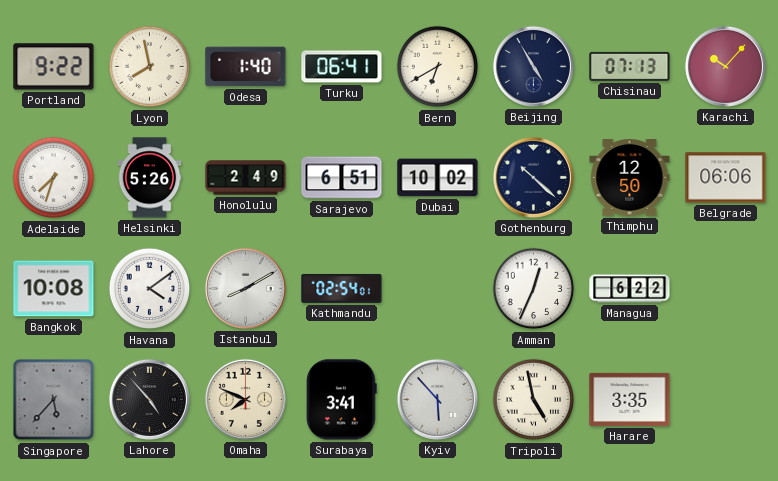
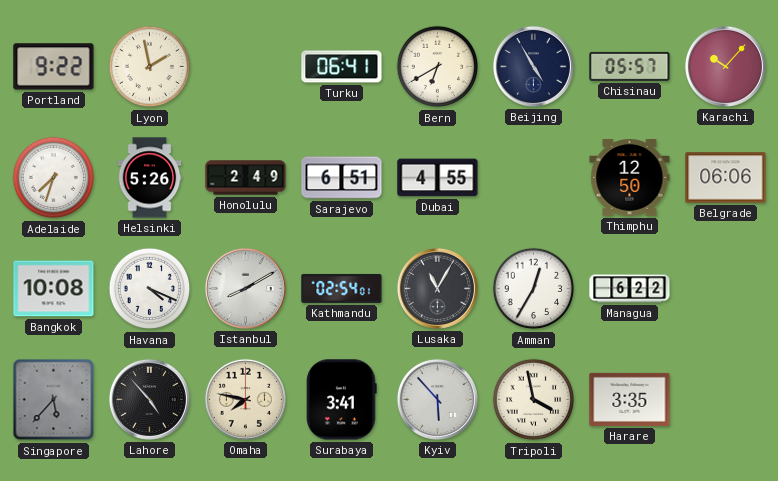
Lyon: 7:58 -> 1:58
Odesa: 1:40 -> none
Chisinau: 07:13 -> 05:57
Dubai: 10:02 -> 4:55
Gothenburg: 10:22 -> none
Havana: 4:09 -> 4:19
Lusaka: none -> 11:05
Amman: 12:34 -> 12:35
Omaha: 7:49 -> 7:47
Tripoli: 4:58 -> 3:58
